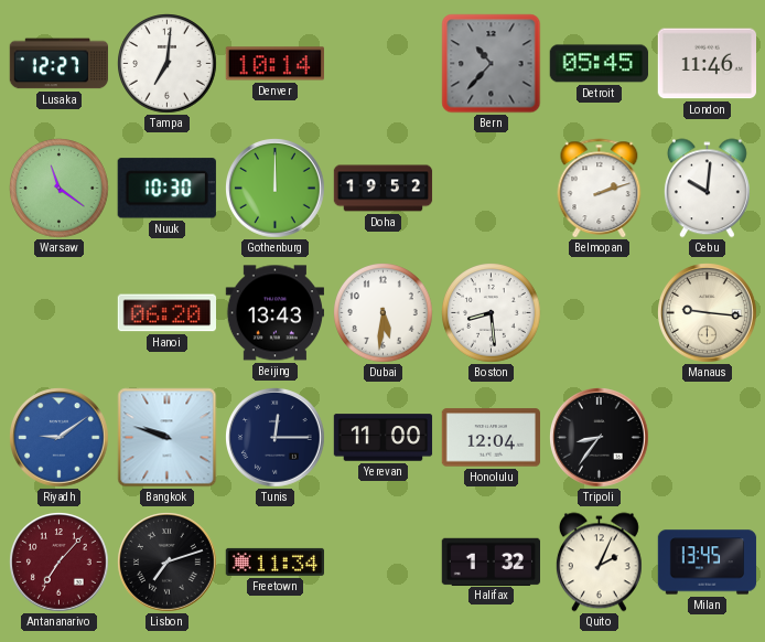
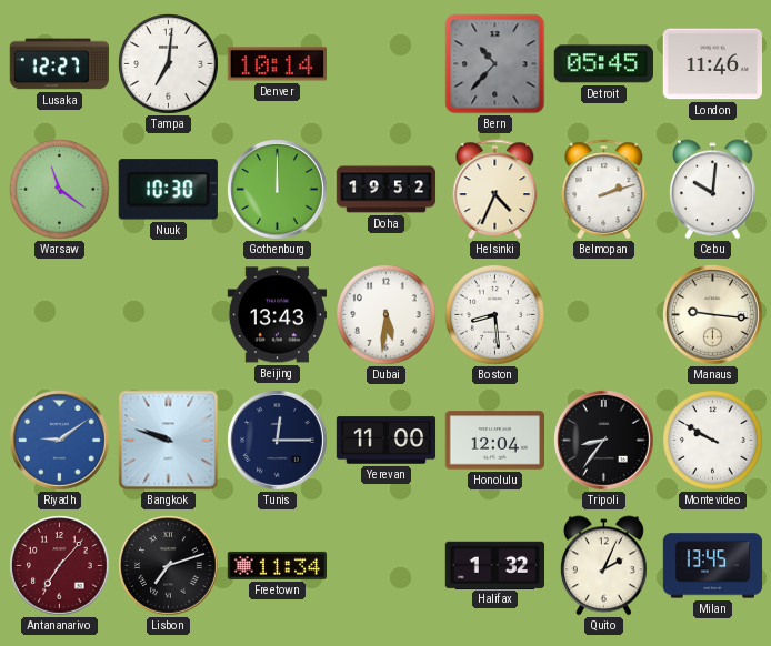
Helsinki: none -> 4:34
Hanoi: 06:20 -> none
Montevideo: none -> 9:50
